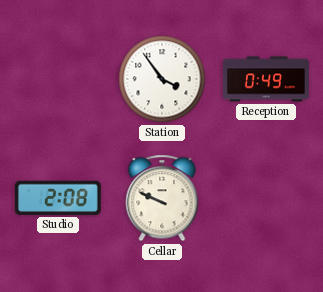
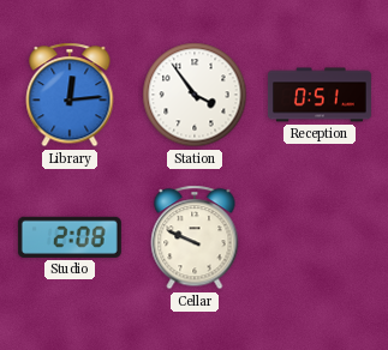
Library: none -> 12:14
Reception: 0:49 -> 0:51
